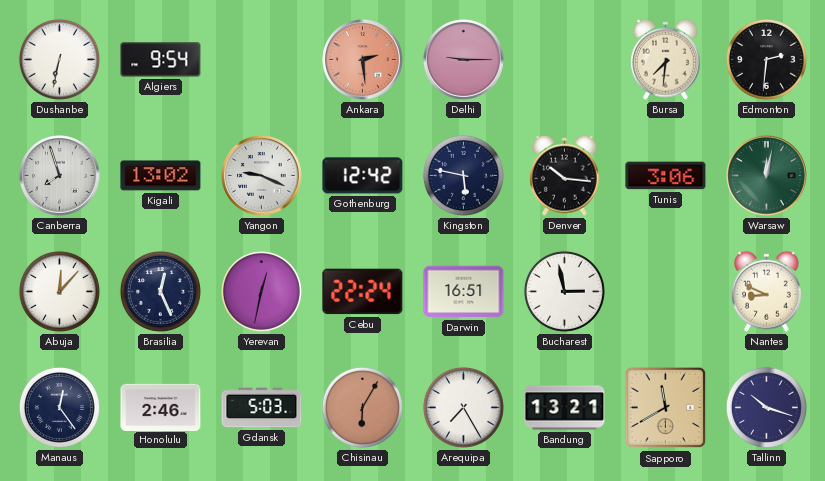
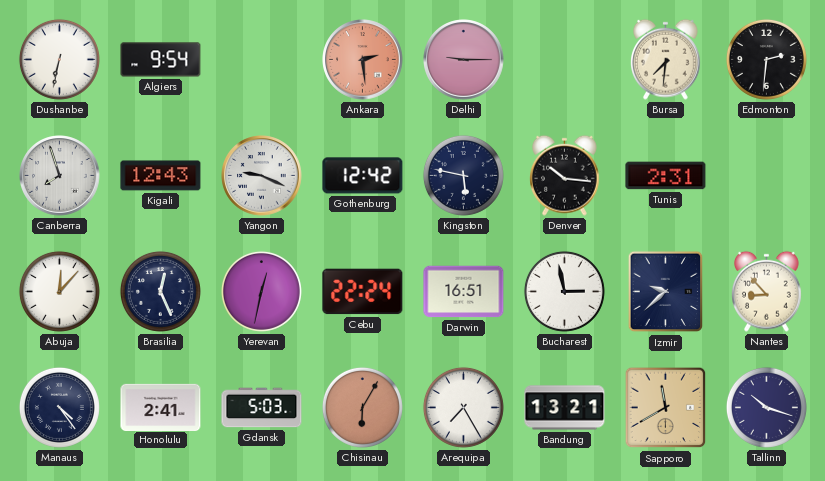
Kigali: 13:02 -> 12:43
Tunis: 3:06 -> 2:31
Warsaw: 12:02 -> none
Izmir: none -> 9:38
Nantes: 8:49 -> 8:53
Manaus: 12:24 -> 4:24
Honolulu: 2:46 -> 2:41
